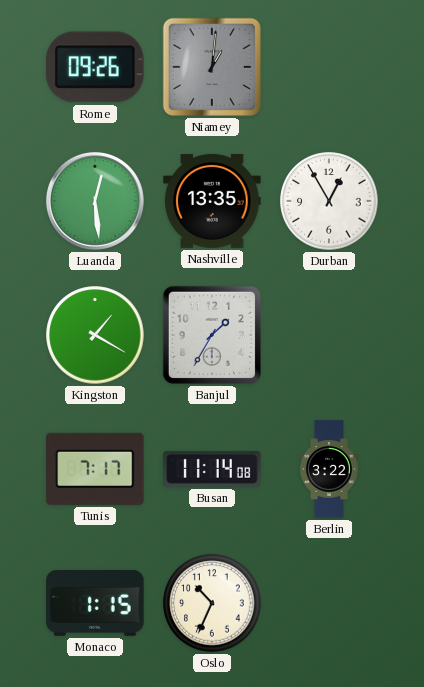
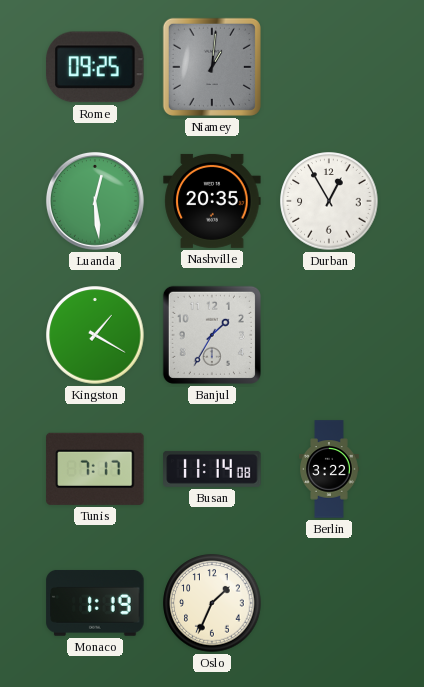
Rome: 09:26 -> 09:25
Nashville: 13:35 -> 20:35
Monaco: 1:15 -> 1:19
Oslo: 10:34 -> 1:34
